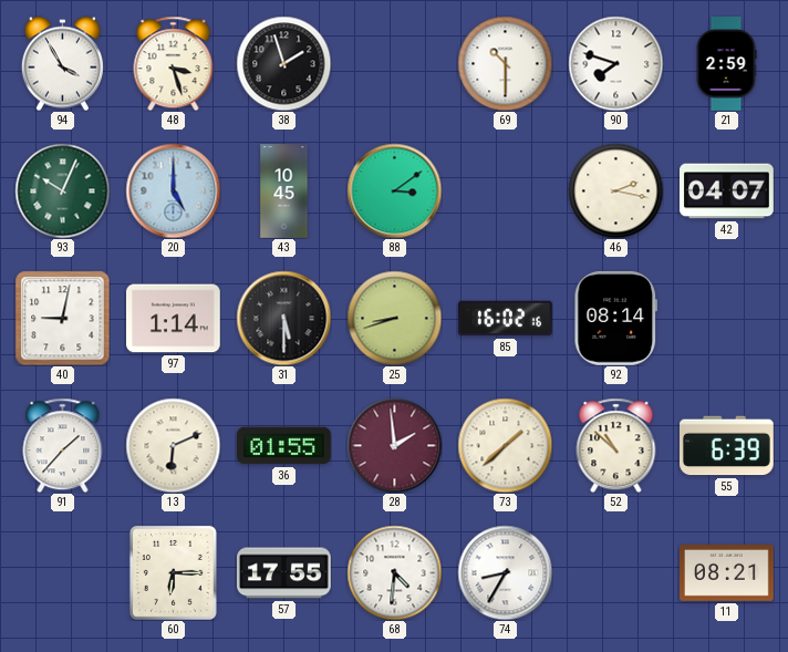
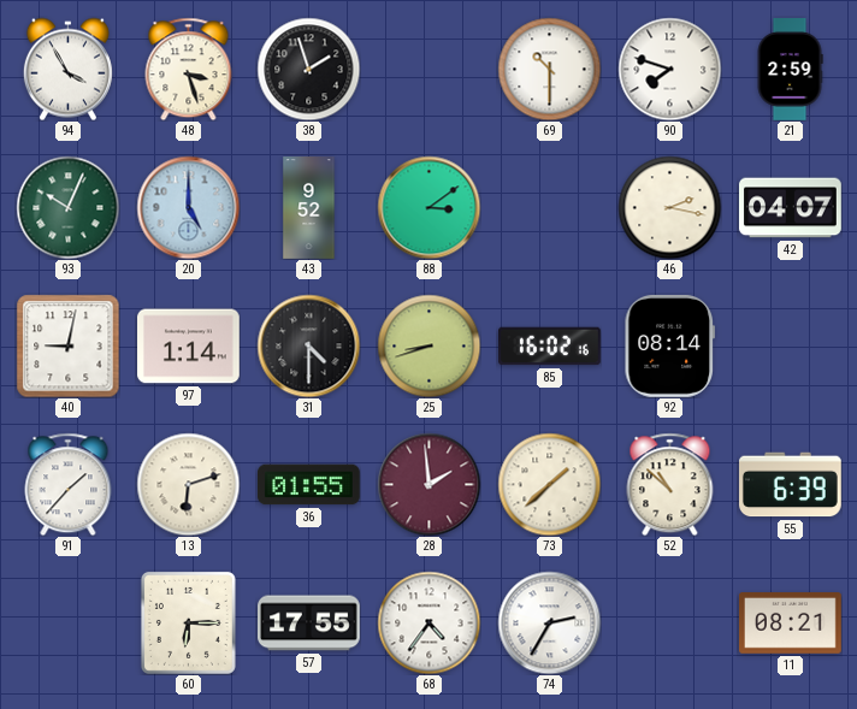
43: 10:45 -> 9:52
31: 5:30 -> 4:30
13: 6:11 -> 6:12
68: 4:31 -> 4:36
74: 8:35 -> 2:35
